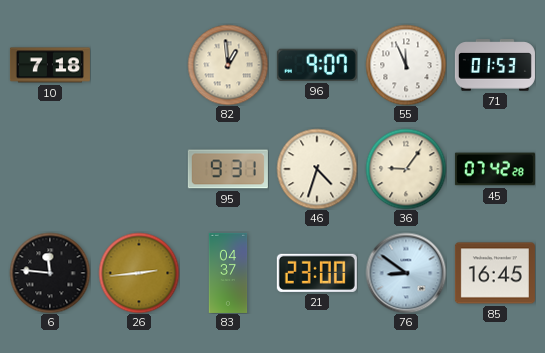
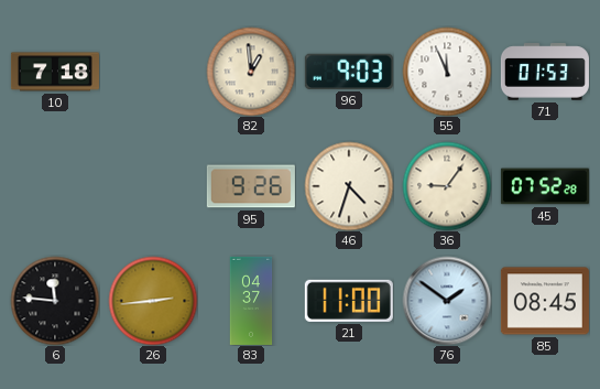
96: 9:07 -> 9:03
95: 9:31 -> 9:26
45: 07:42 -> 07:52
21: 23:00 -> 11:00
76: 8:51 -> 1:51
85: 16:45 -> 08:45
